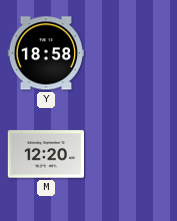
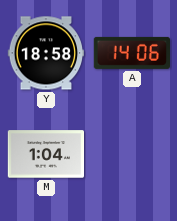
A: none -> 14:06
M: 12:20 -> 1:04
